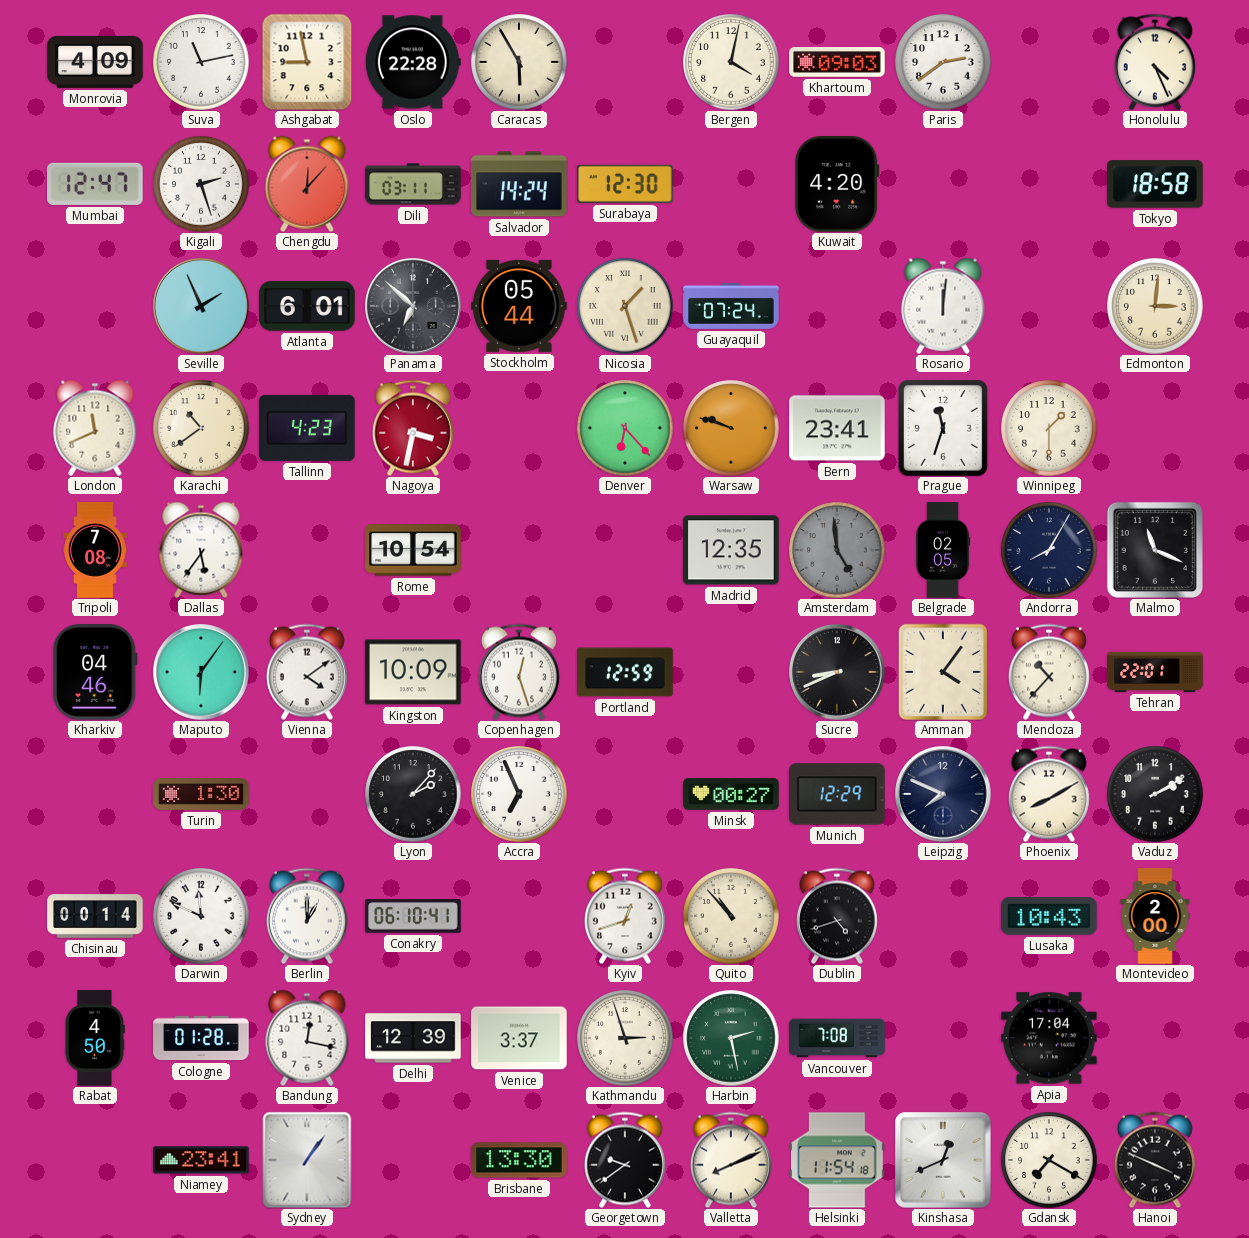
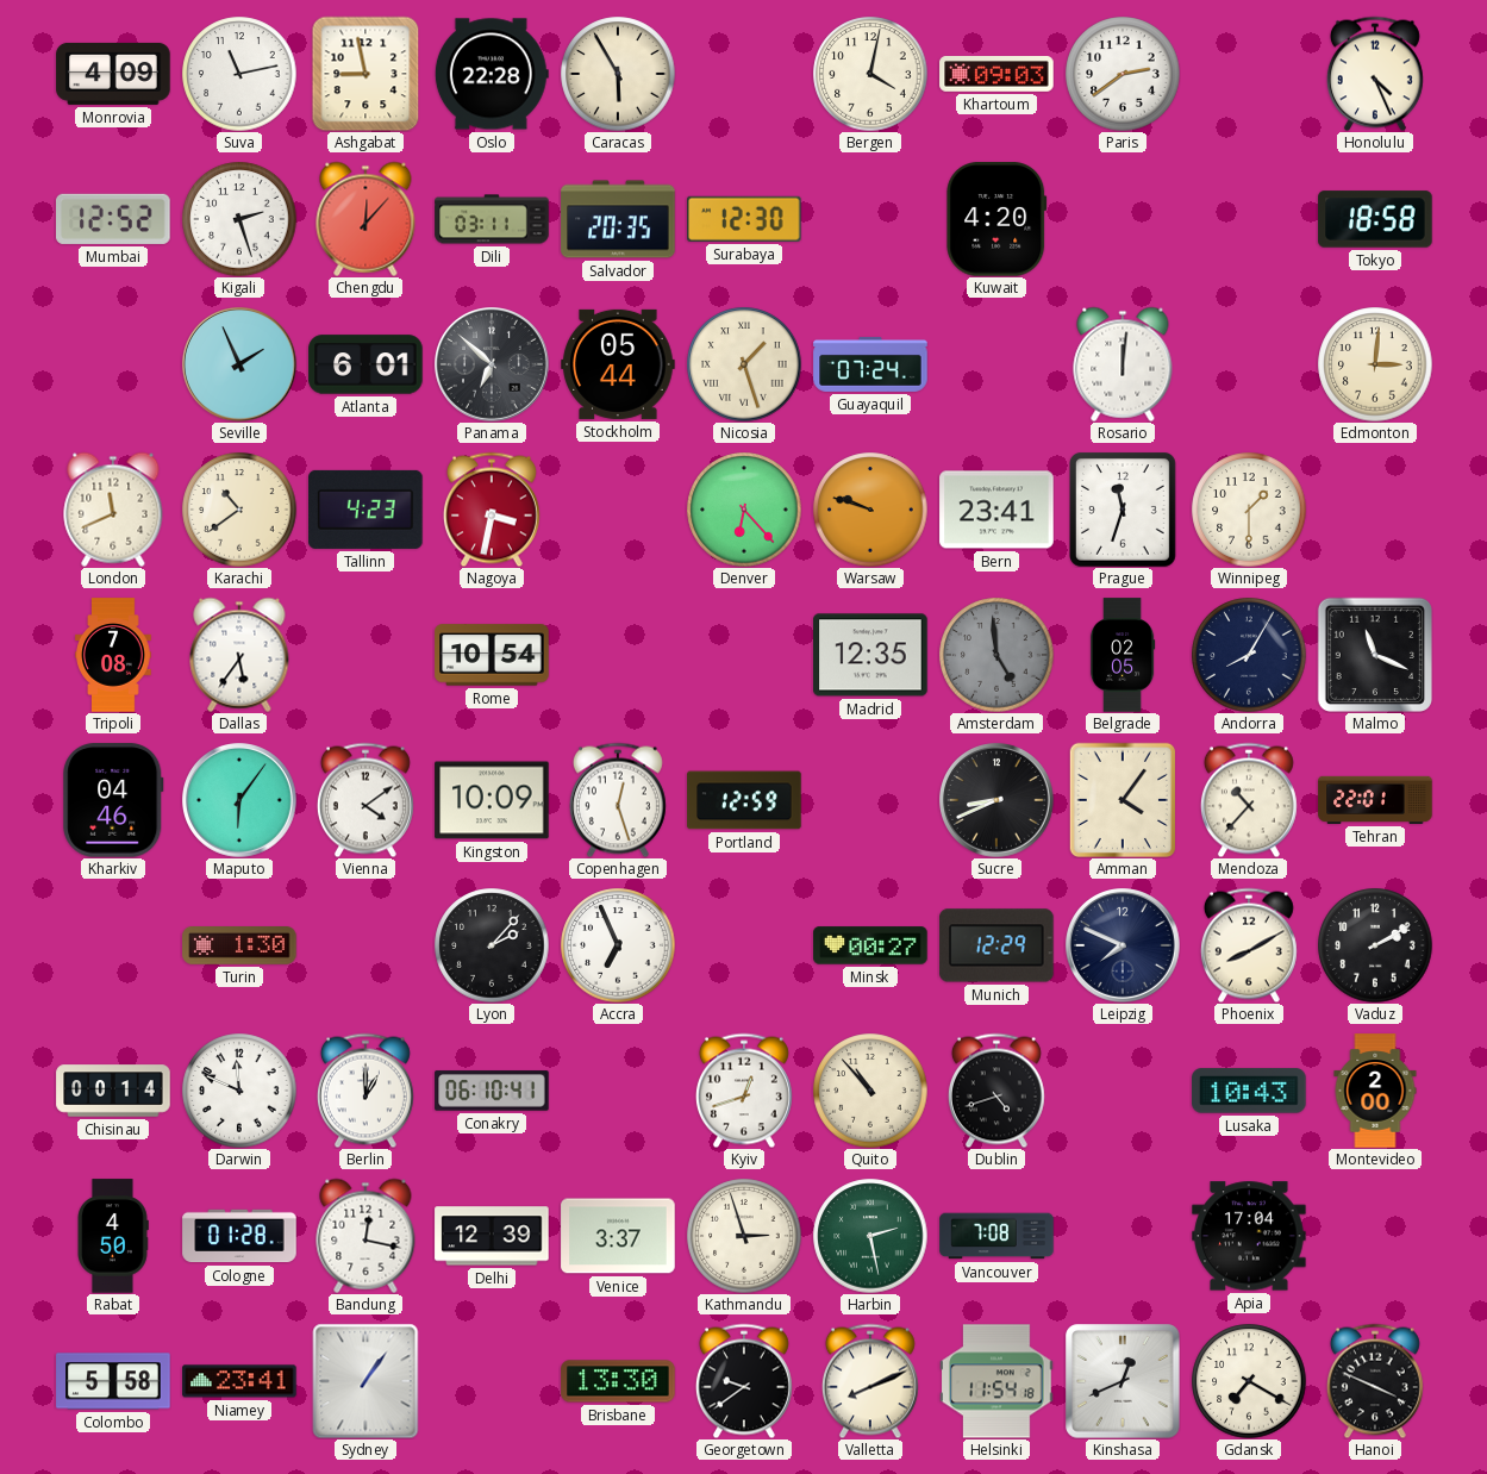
Mumbai: 12:47 -> 12:52
Salvador: 14:24 -> 20:35
Colombo: none -> 5:58
